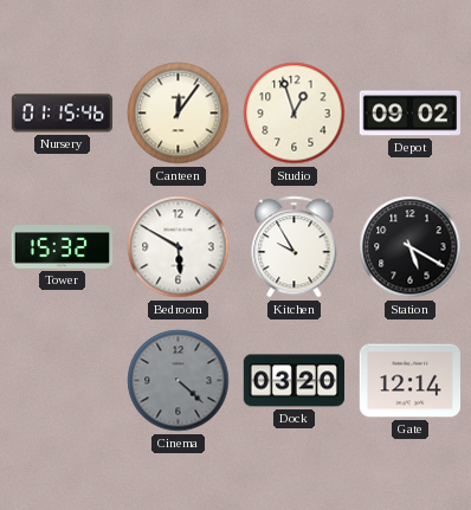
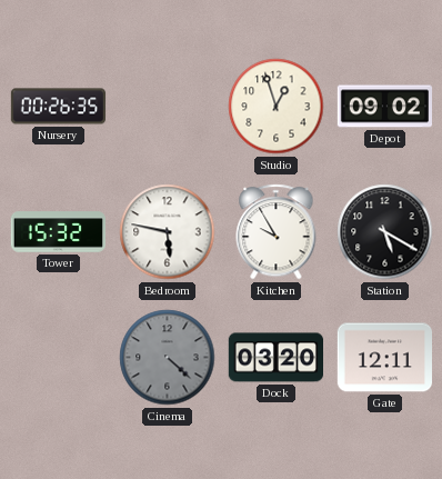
Nursery: 01:15 -> 00:26
Canteen: 12:06 -> none
Bedroom: 5:50 -> 5:47
Gate: 12:14 -> 12:11
